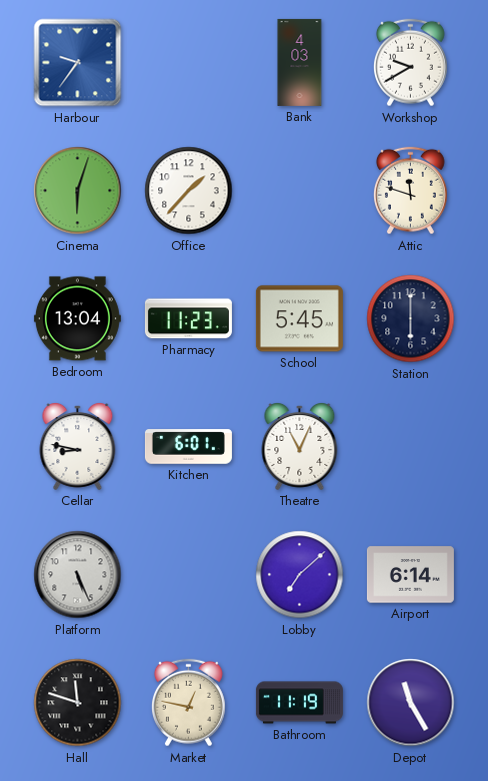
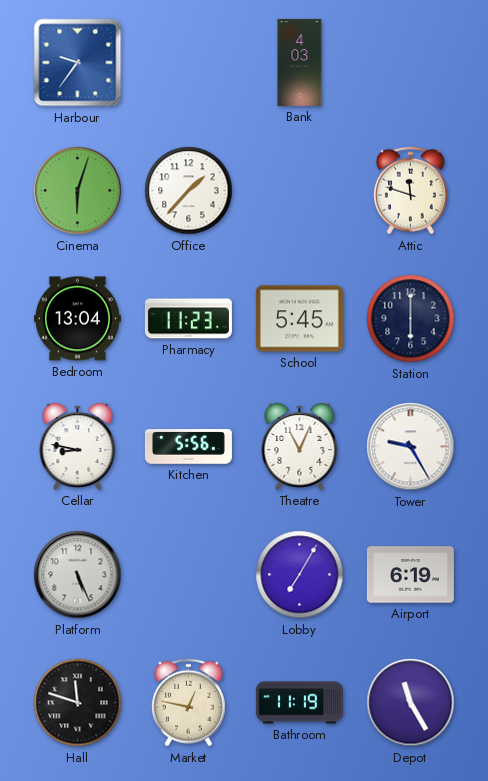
Workshop: 9:40 -> none
Kitchen: 6:01 -> 5:56
Tower: none -> 9:25
Lobby: 7:08 -> 7:05
Airport: 6:14 -> 6:19
